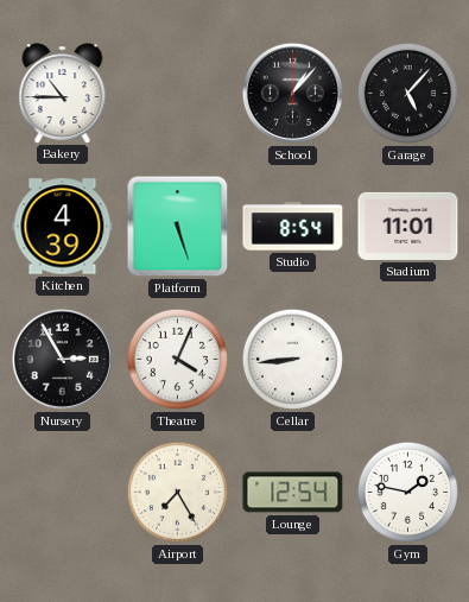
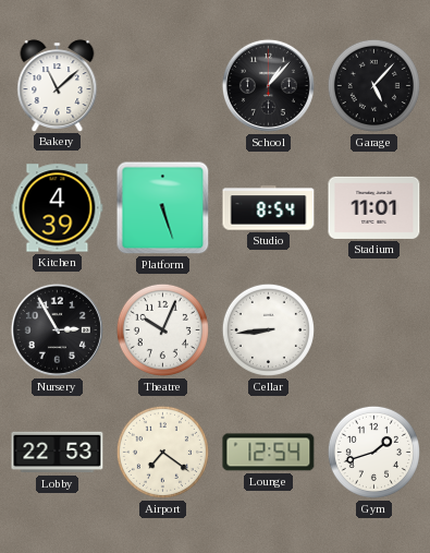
Bakery: 10:45 -> 11:08
Theatre: 4:04 -> 10:04
Lobby: none -> 22:53
Airport: 7:25 -> 7:21
Gym: 1:47 -> 1:42
